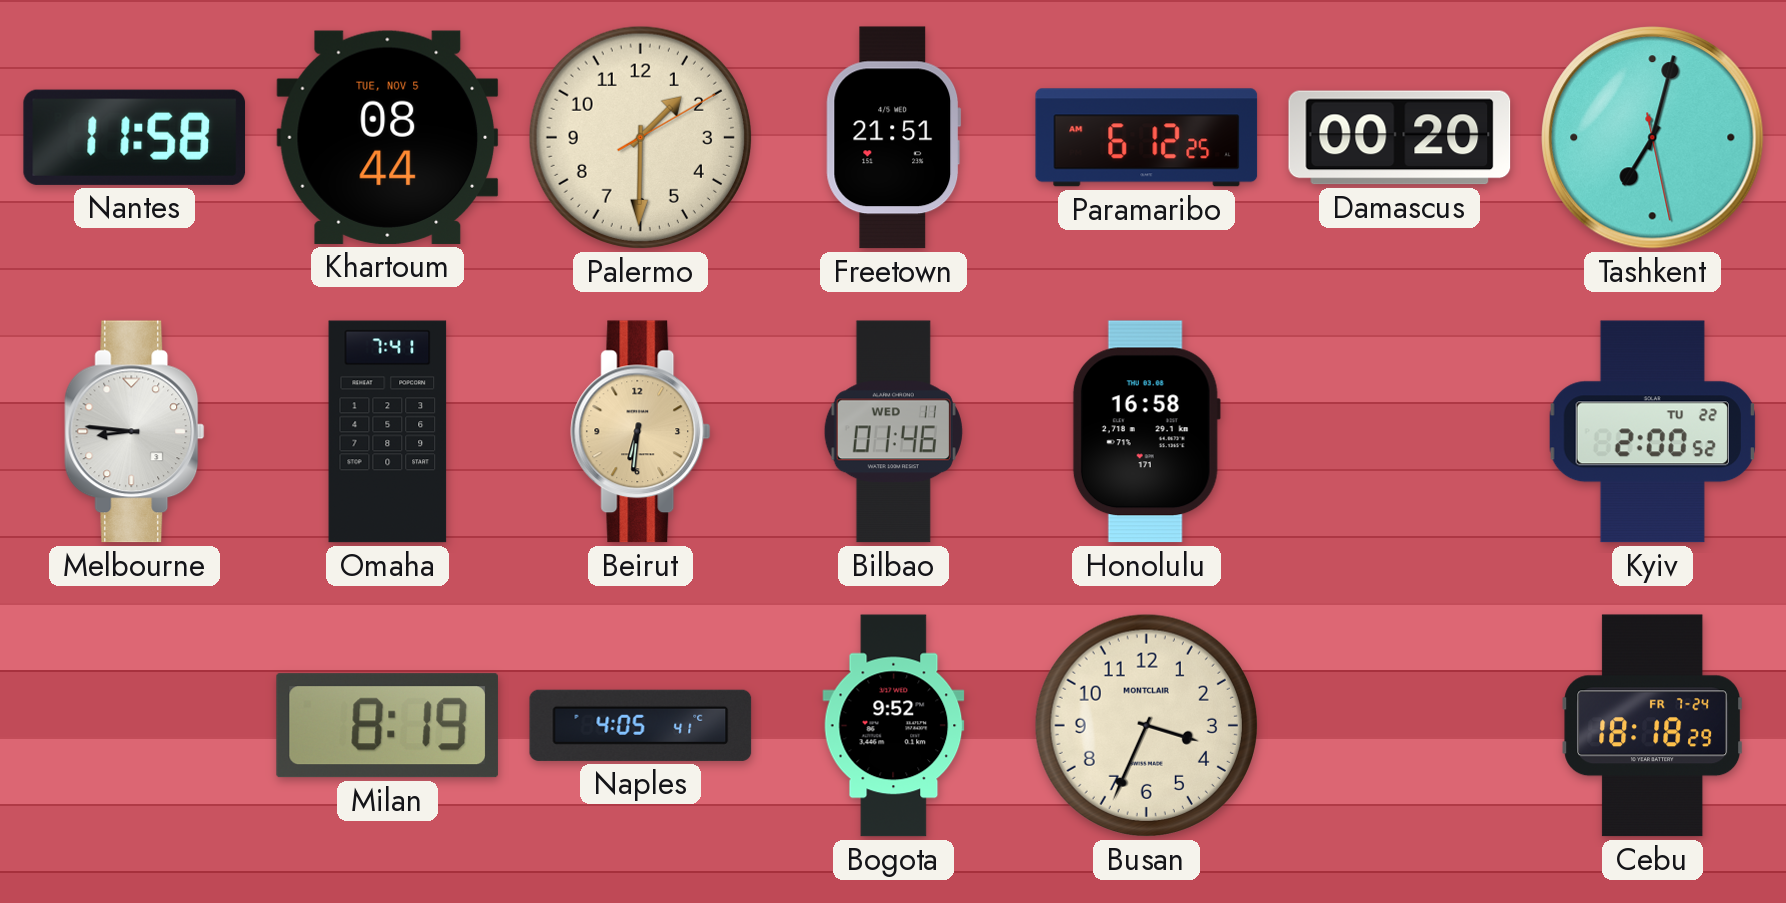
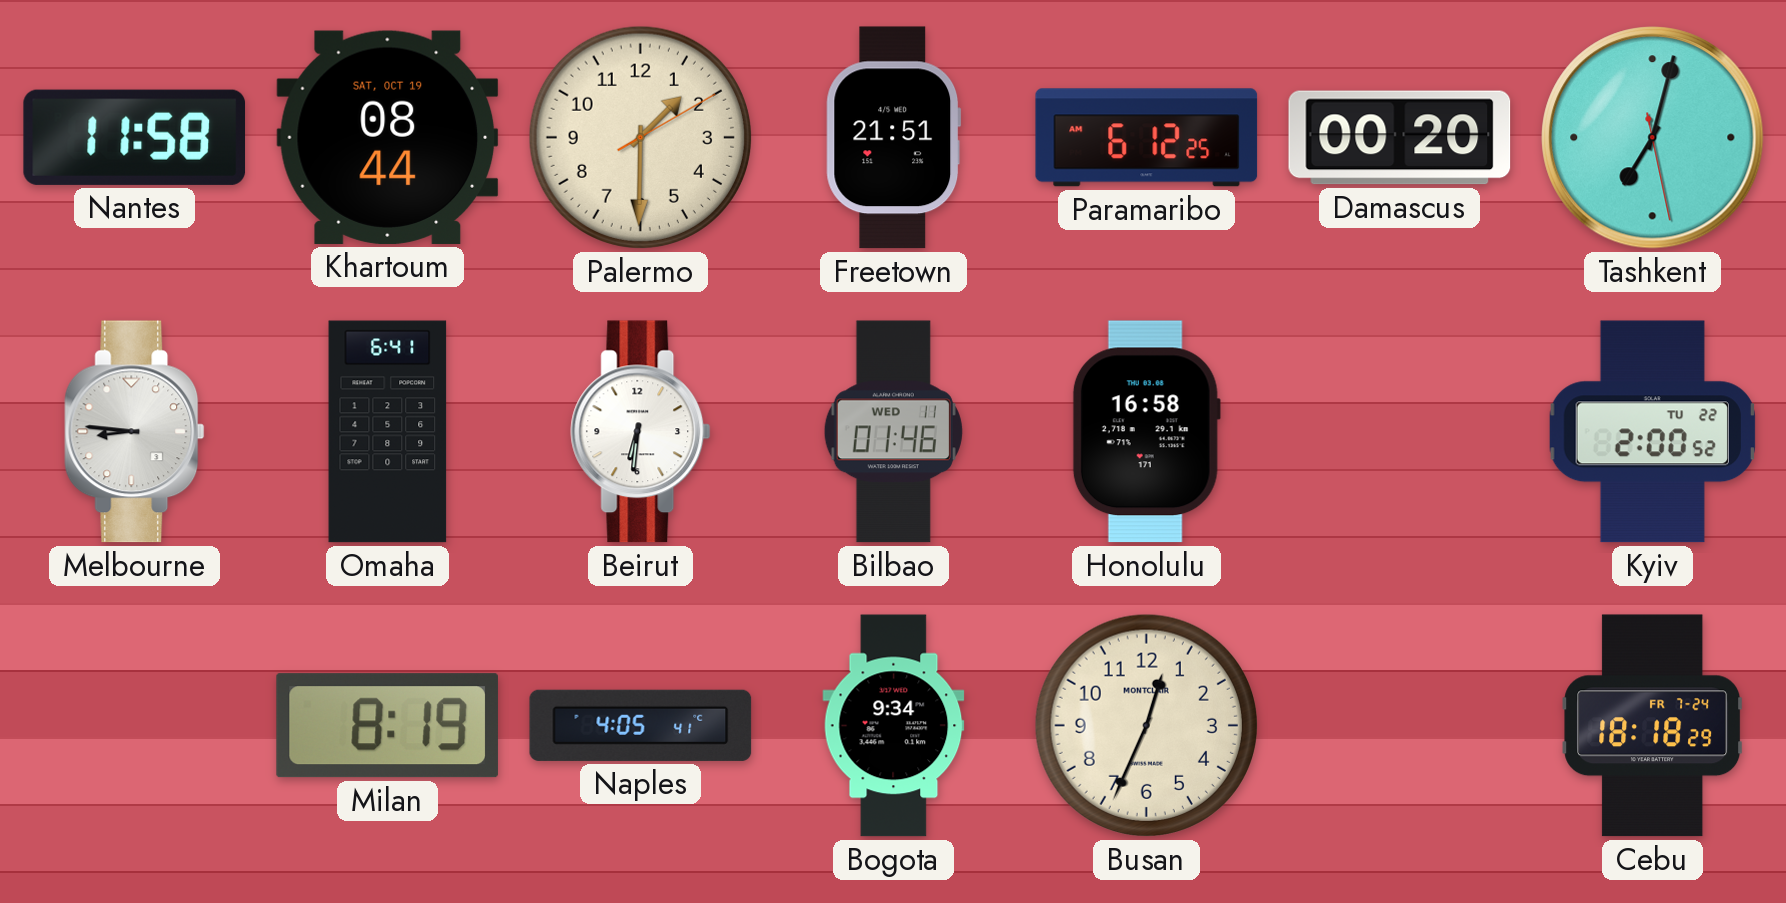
Khartoum date: TUE, NOV 5 -> SAT, OCT 19
Omaha: 7:41 -> 6:41
Beirut dial: champagne -> white
Bogota: 9:52 -> 9:34
Busan: 3:34 -> 12:34
